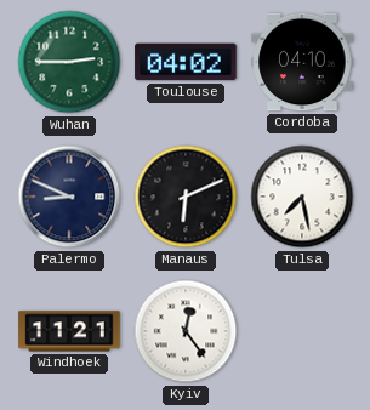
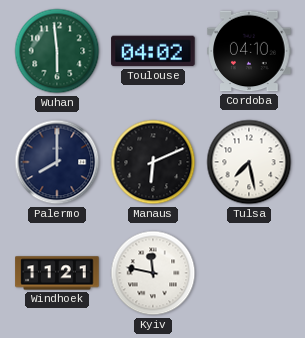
Wuhan: 2:45 -> 5:59
Palermo: 8:49 -> 8:00
Kyiv: 12:24 -> 11:47
